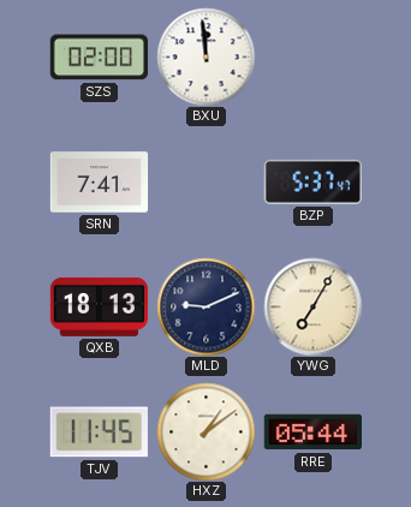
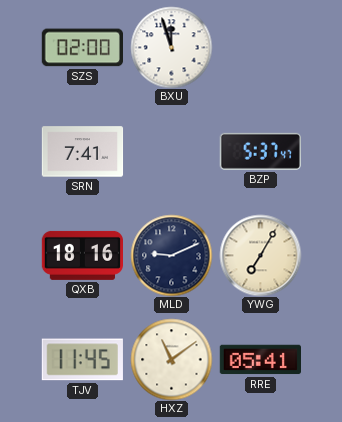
BXU: 11:59 -> 11:57
QXB: 18:13 -> 18:16
HXZ: 1:09 -> 11:09
RRE: 05:44 -> 05:41
